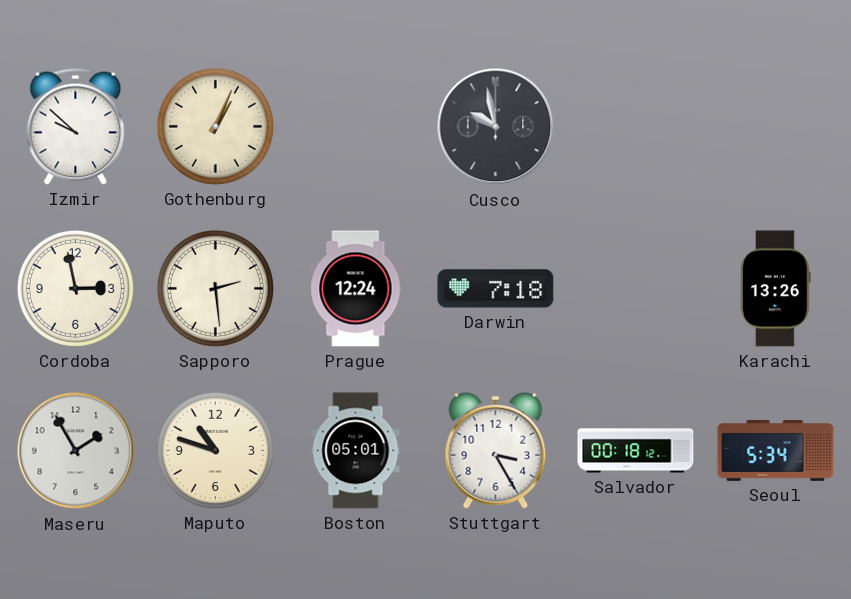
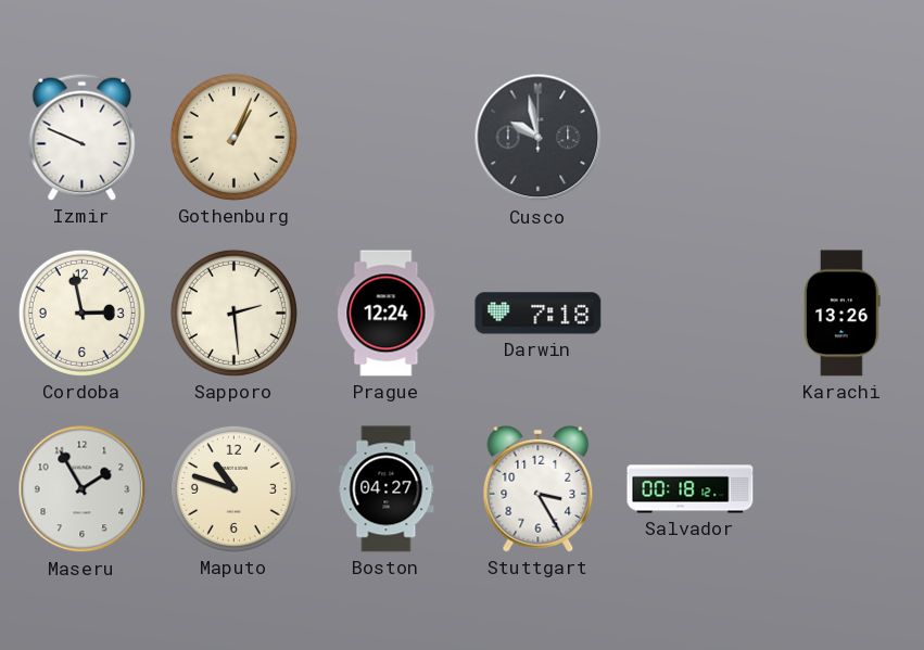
Izmir: 9:52 -> 9:49
Boston: 05:01 -> 04:27
Seoul: 5:34 -> none
